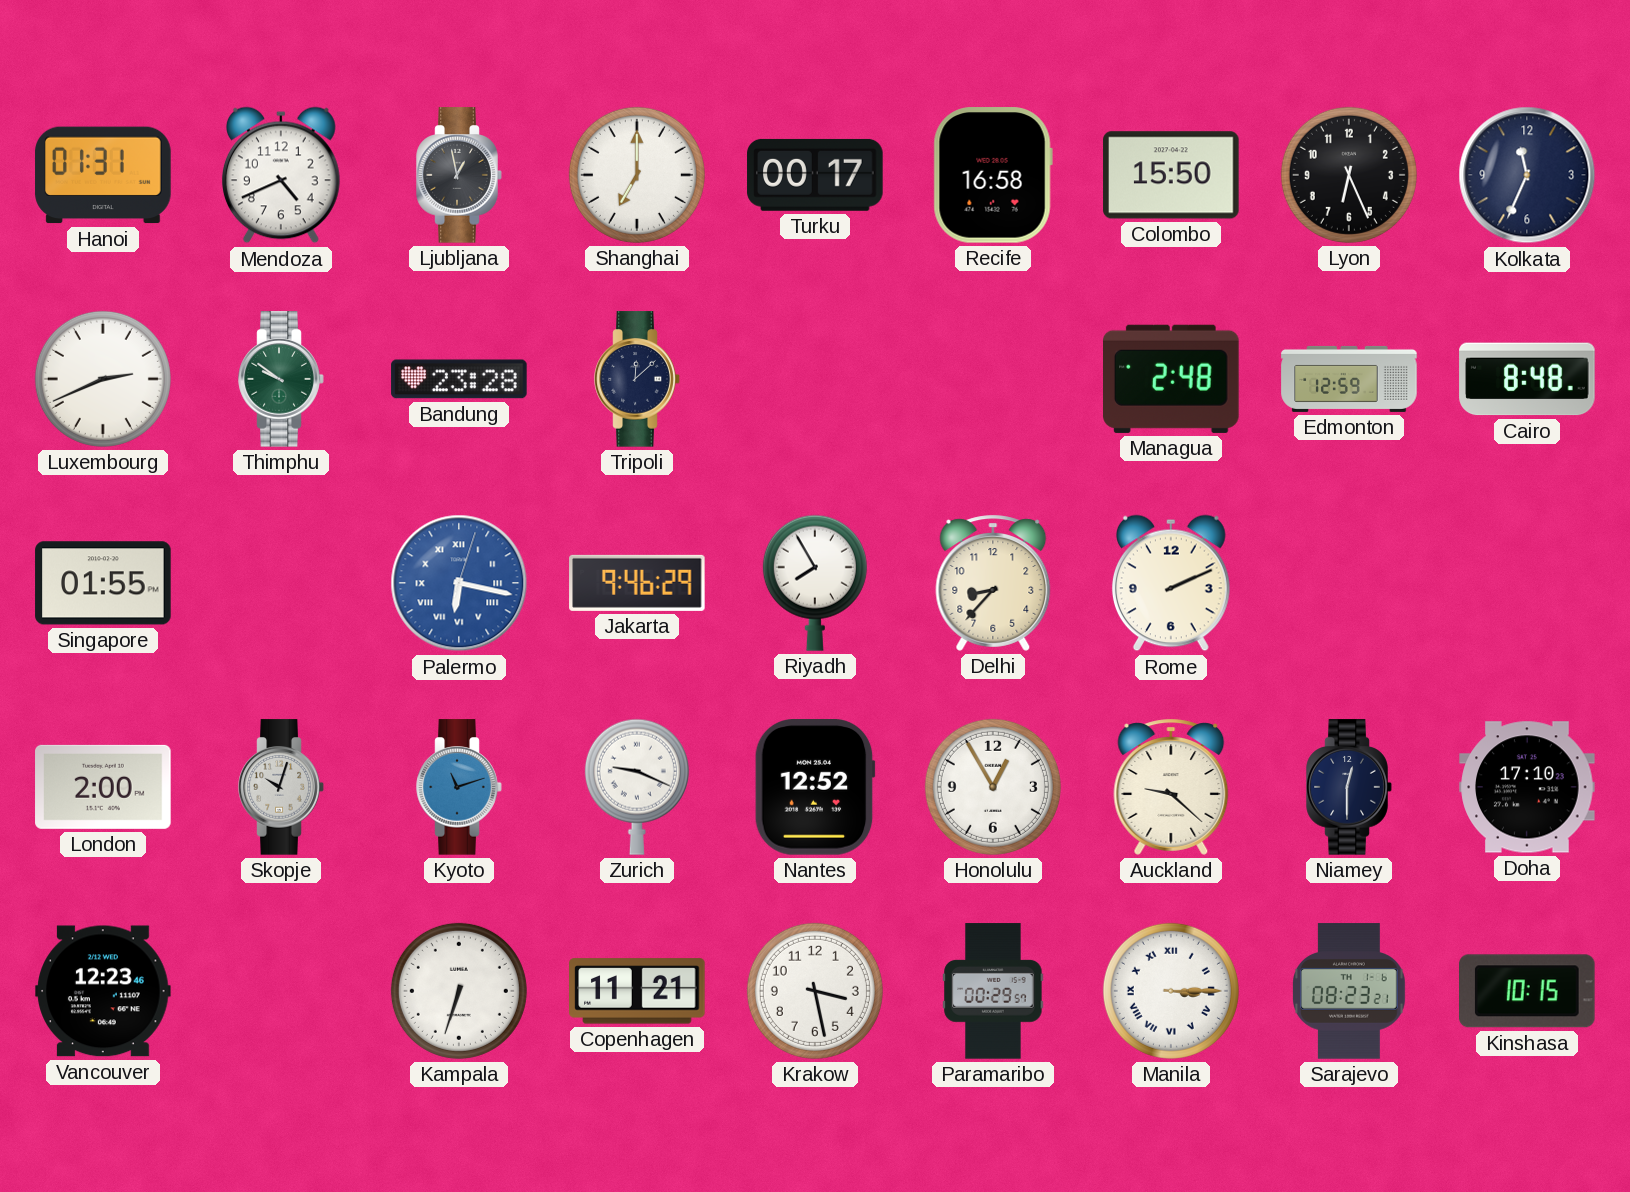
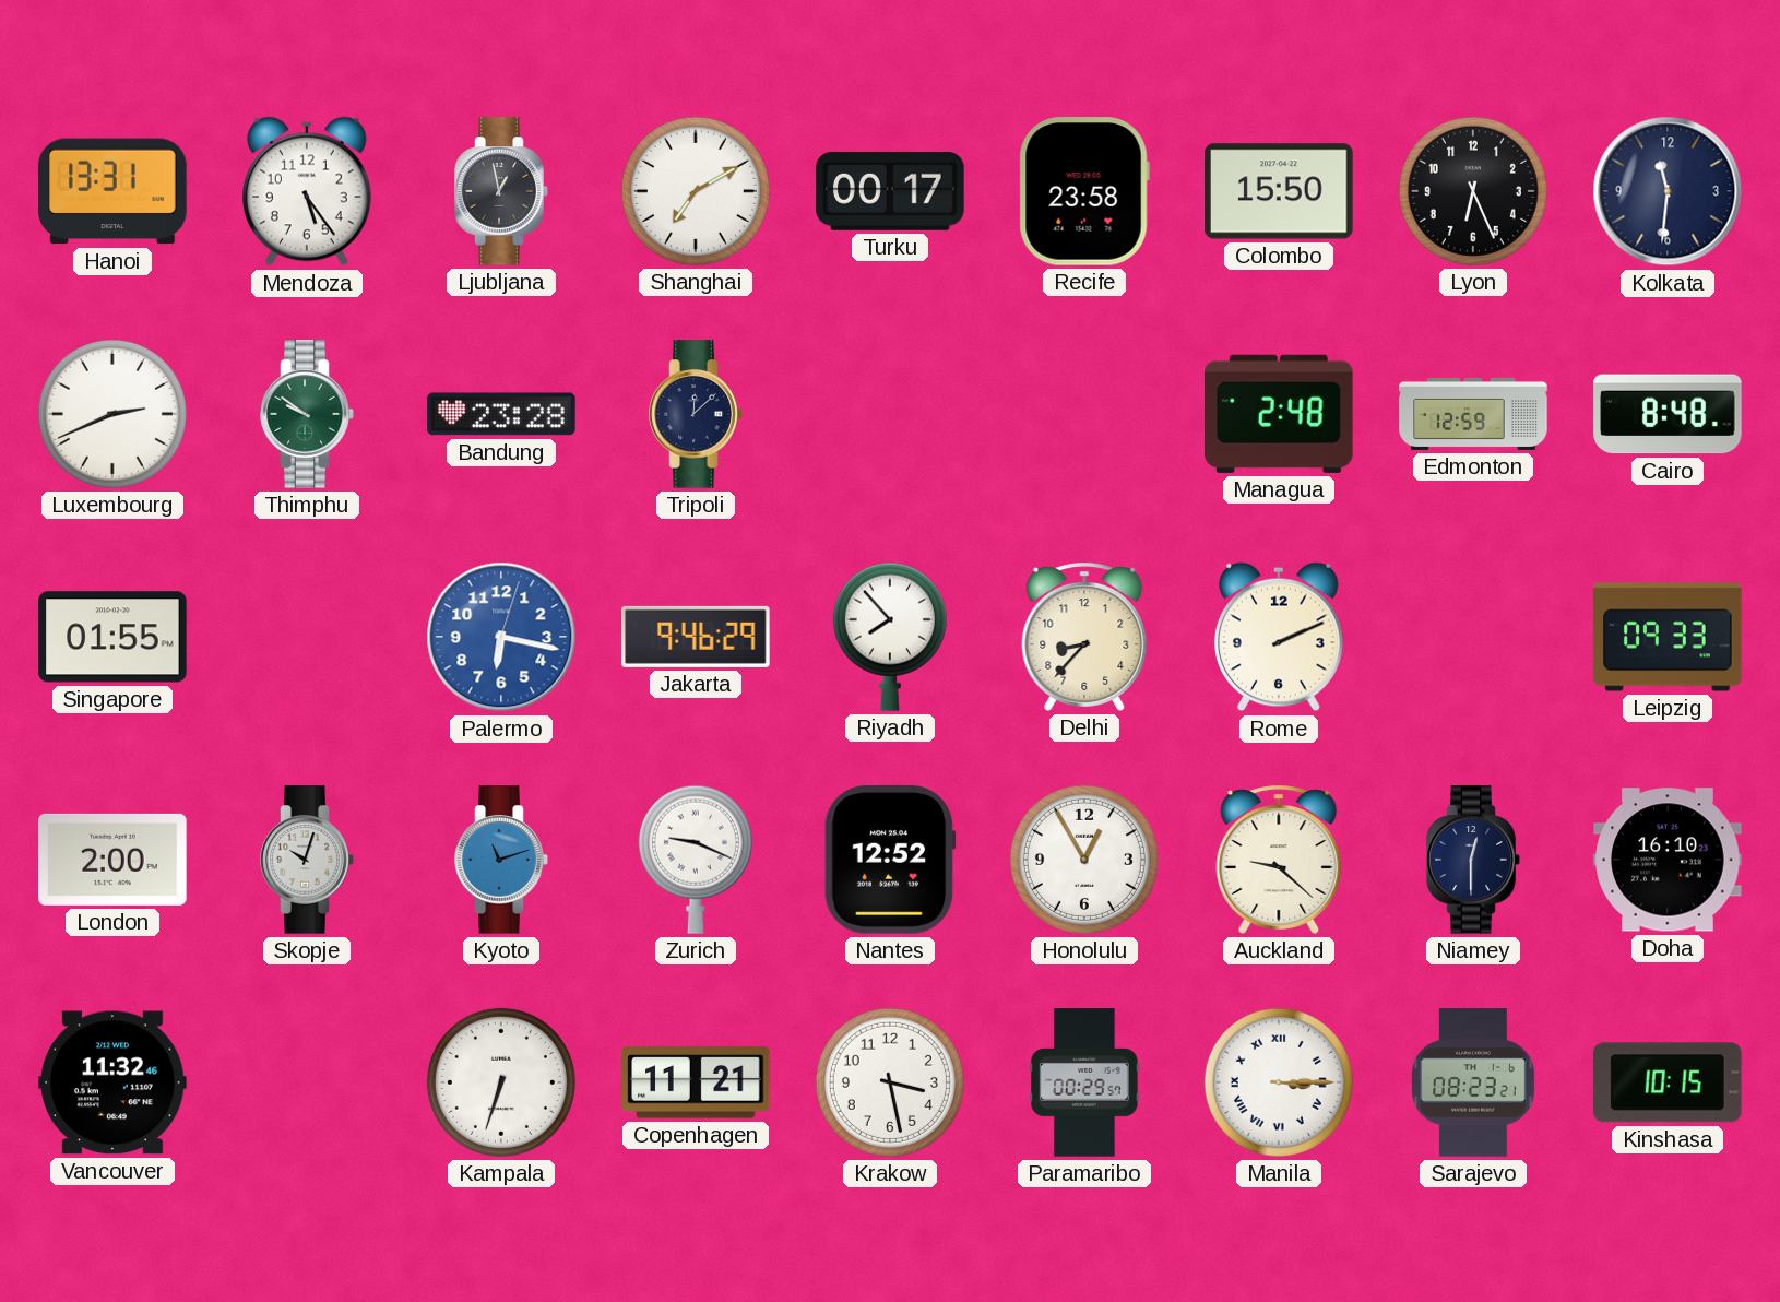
Hanoi: 01:31 -> 13:31
Mendoza: 4:41 -> 5:24
Shanghai: 7:00 -> 7:10
Recife: 16:58 -> 23:58
Kolkata: 11:34 -> 11:31
Palermo numerals: Roman -> Arabic
Riyadh: 7:55 -> 7:53
Leipzig: none -> 09:33
Doha: 17:10 -> 16:10
Vancouver: 12:23 -> 11:32
